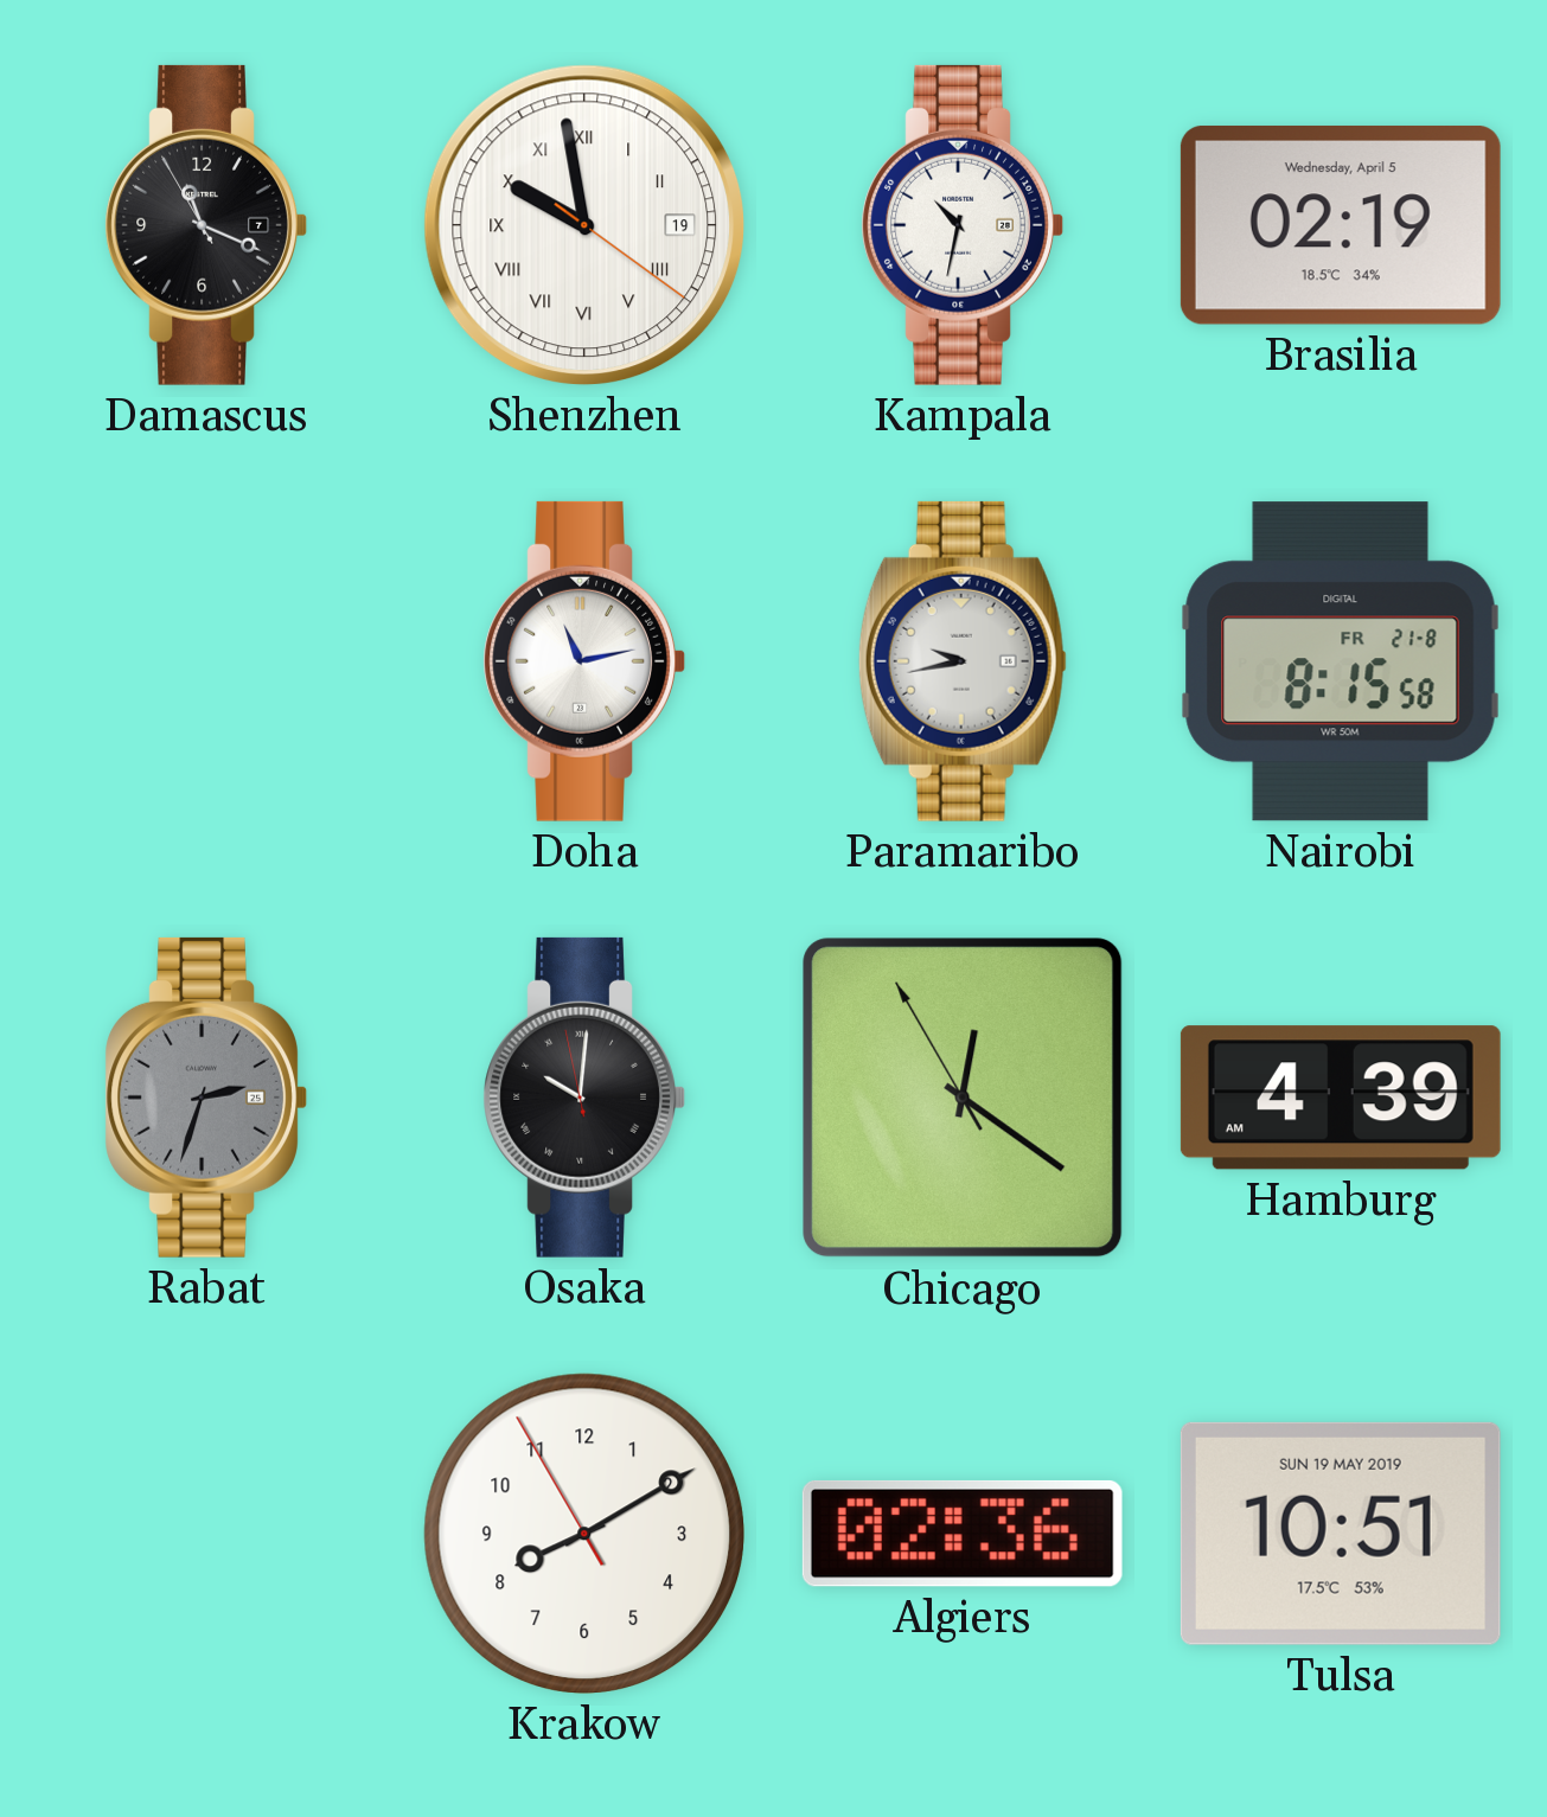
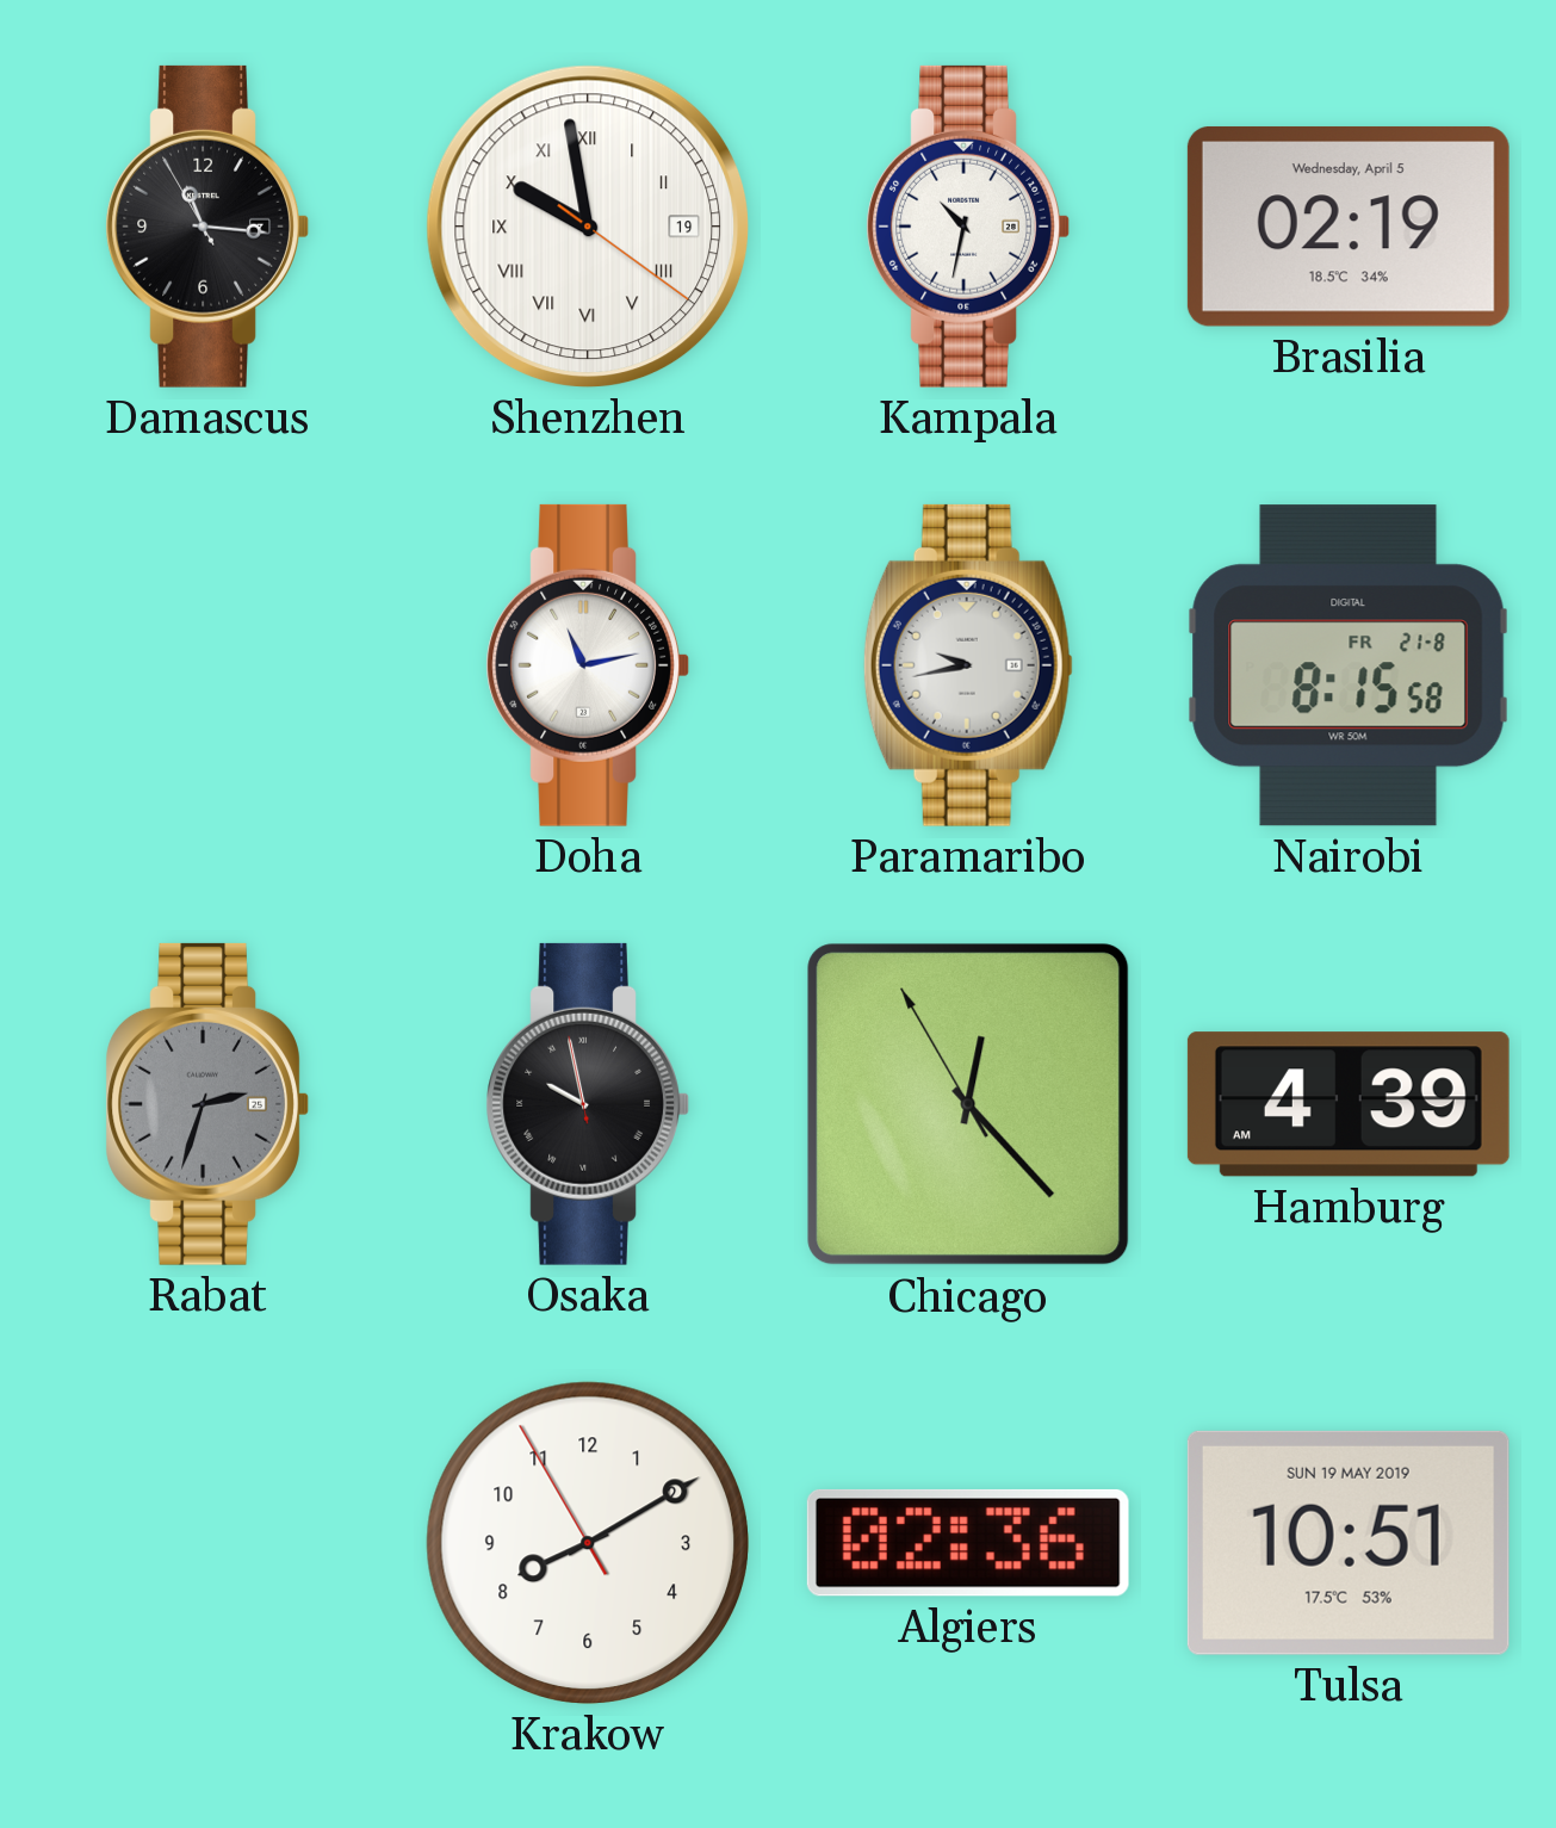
Damascus: 11:18 -> 11:15
Osaka: 10:00 -> 9:57
Chicago: 12:20 -> 12:22
